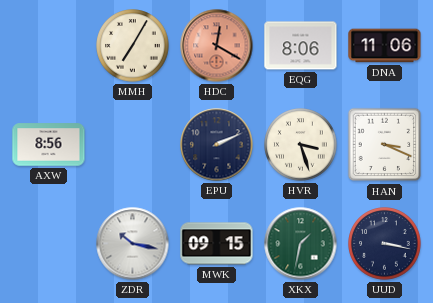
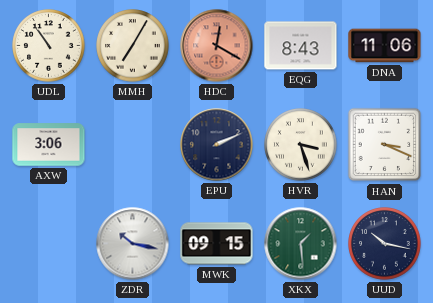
UDL: none -> 10:54
EQG: 8:06 -> 8:43
AXW: 8:56 -> 3:06
XKX: 1:32 -> 1:29
UUD: 3:17 -> 10:17
